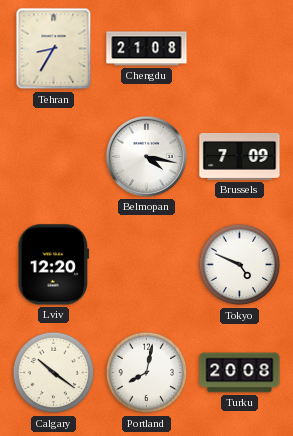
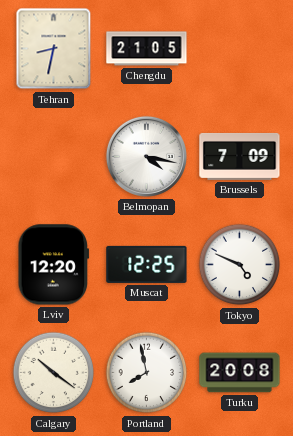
Tehran: 8:35 -> 8:32
Chengdu: 21:08 -> 21:05
Muscat: none -> 12:25
Portland: 8:02 -> 7:58
